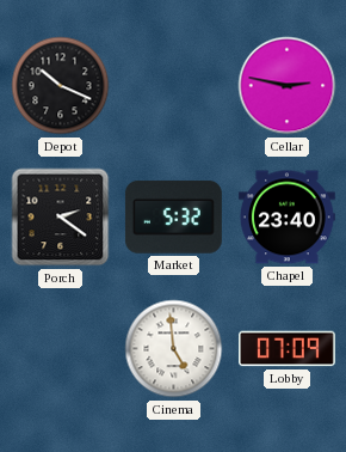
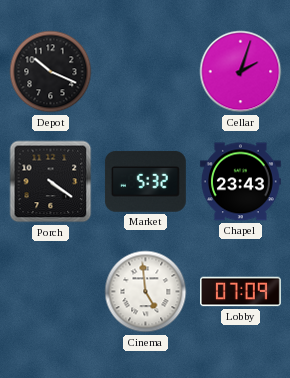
Cellar: 2:47 -> 2:03
Porch: 2:21 -> 4:21
Chapel: 23:40 -> 23:43
